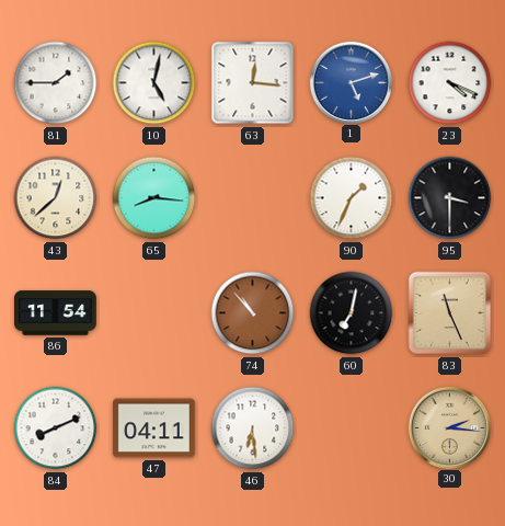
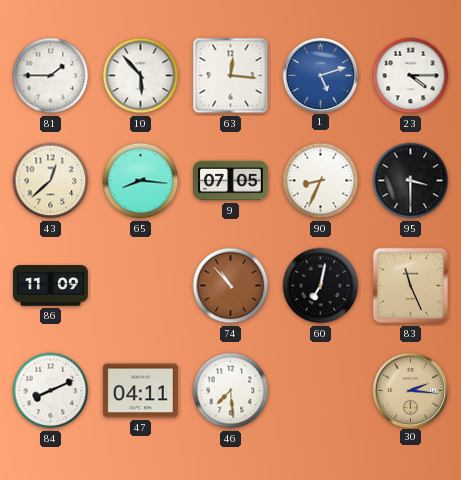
10: 5:02 -> 5:53
23: 4:19 -> 4:15
9: none -> 07:05
90: 1:34 -> 8:34
86: 11:54 -> 11:09
46: 6:29 -> 7:29
